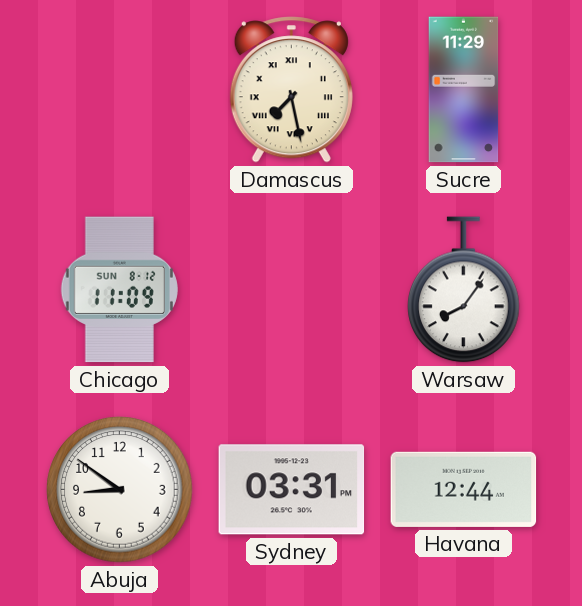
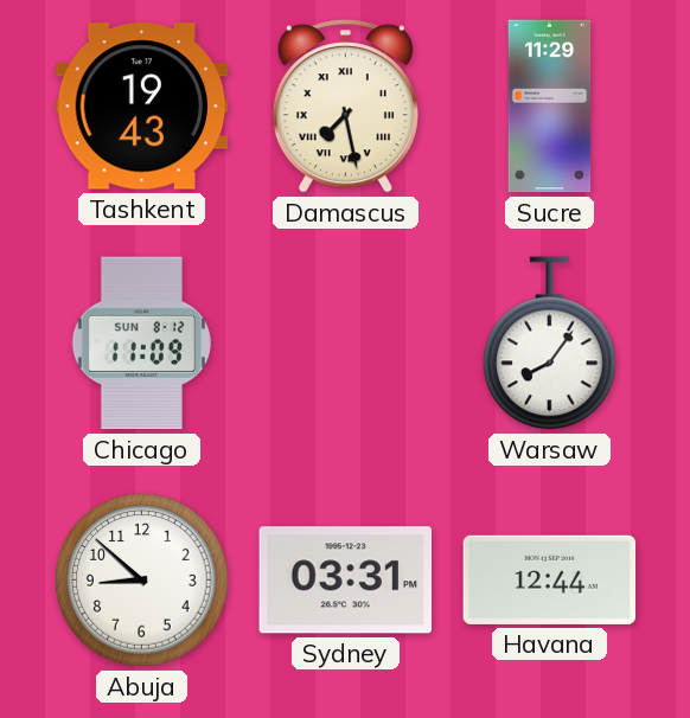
Tashkent: none -> 19:43
Abuja: 8:51 -> 8:52
